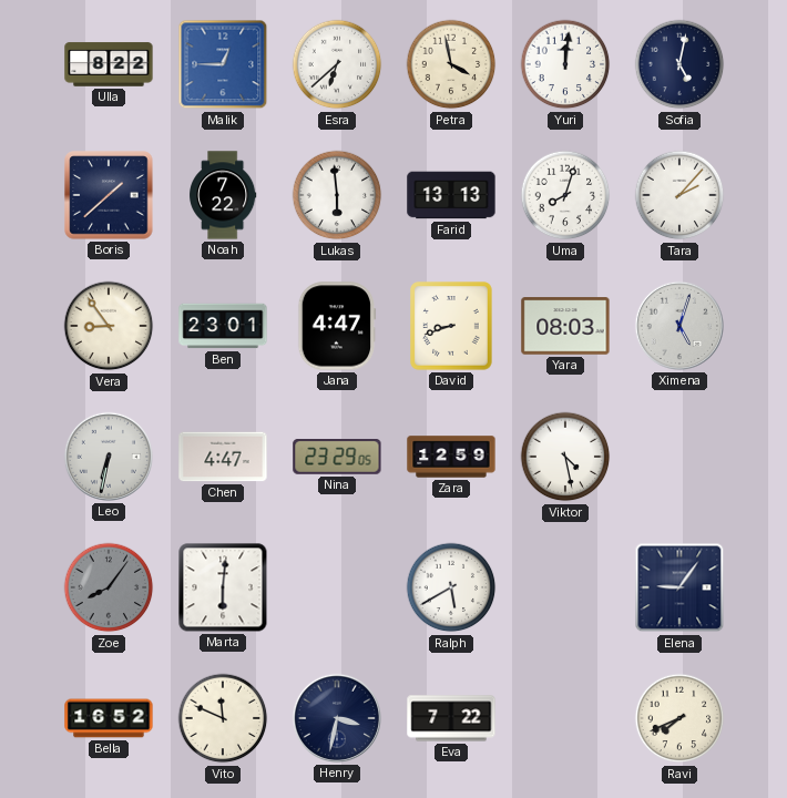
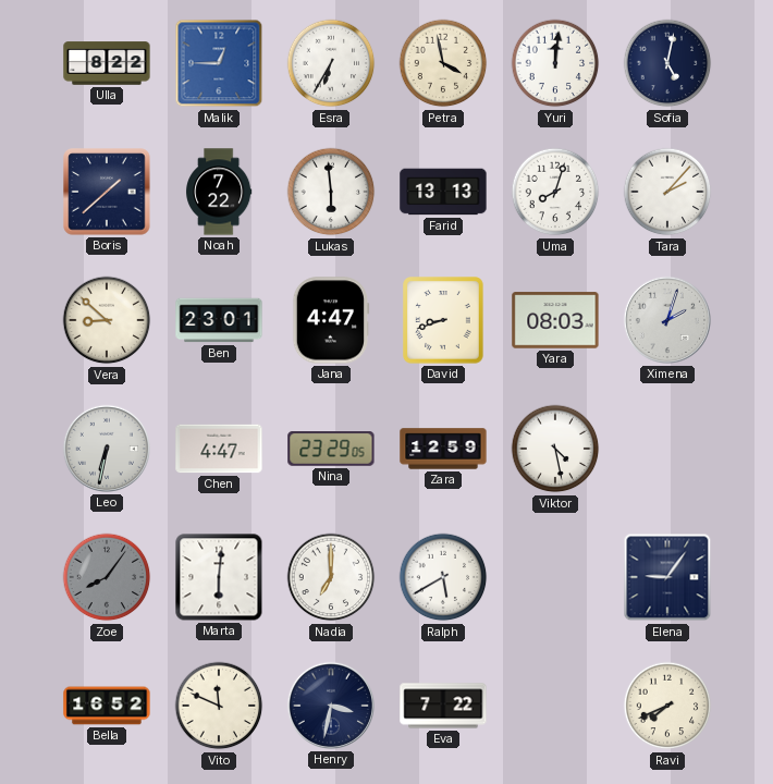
Esra: 6:38 -> 6:35
Vera: 8:54 -> 8:52
Ximena: 5:03 -> 2:03
Nadia: none -> 7:00
